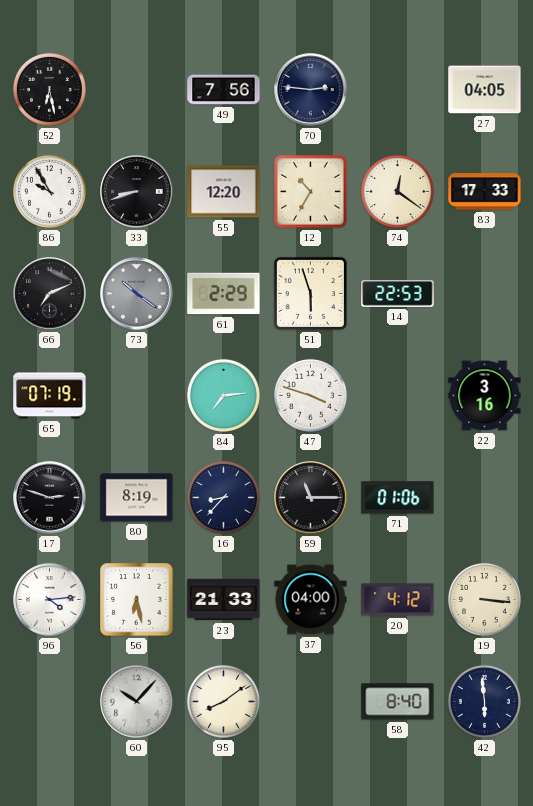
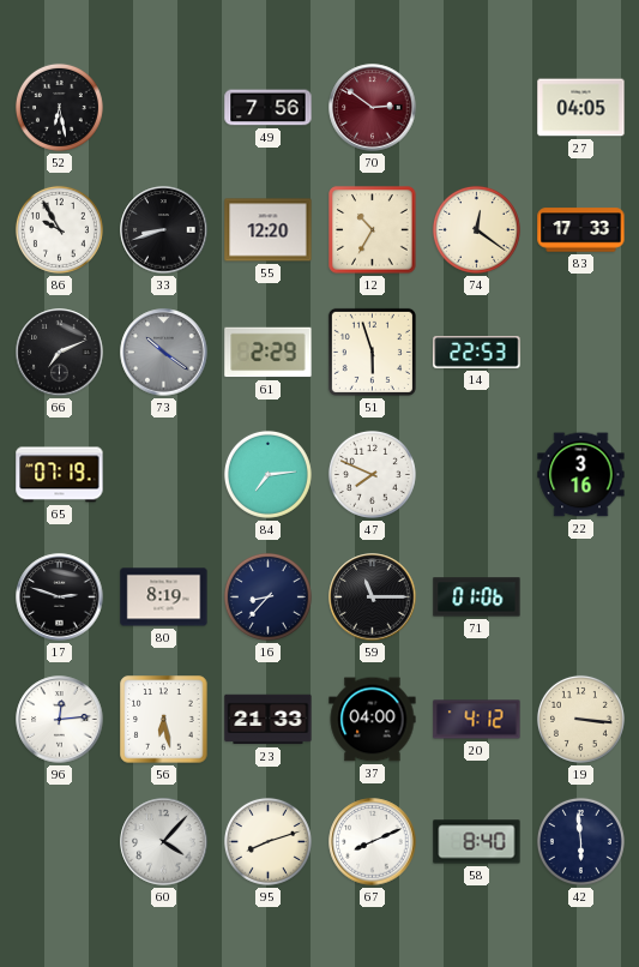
70: 2:46 -> 2:51
70 dial: navy -> burgundy
47: 3:48 -> 7:49
96: 4:14 -> 12:14
60: 10:07 -> 4:07
95: 8:09 -> 8:12
67: none -> 8:11
